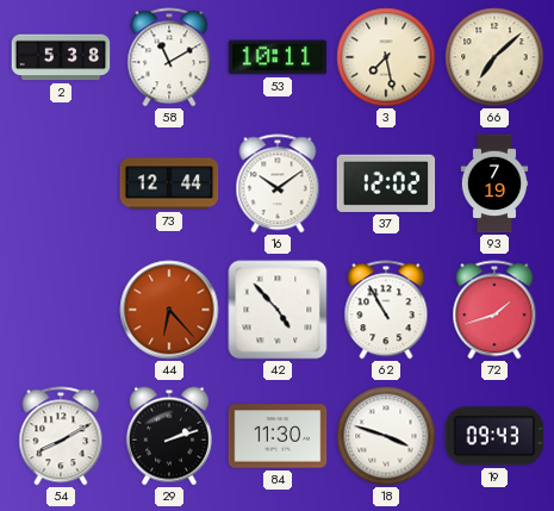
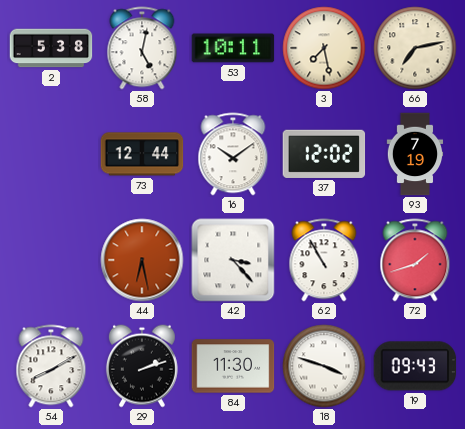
58: 11:10 -> 5:02
66: 7:08 -> 7:13
44: 6:23 -> 6:28
42: 4:53 -> 3:23
